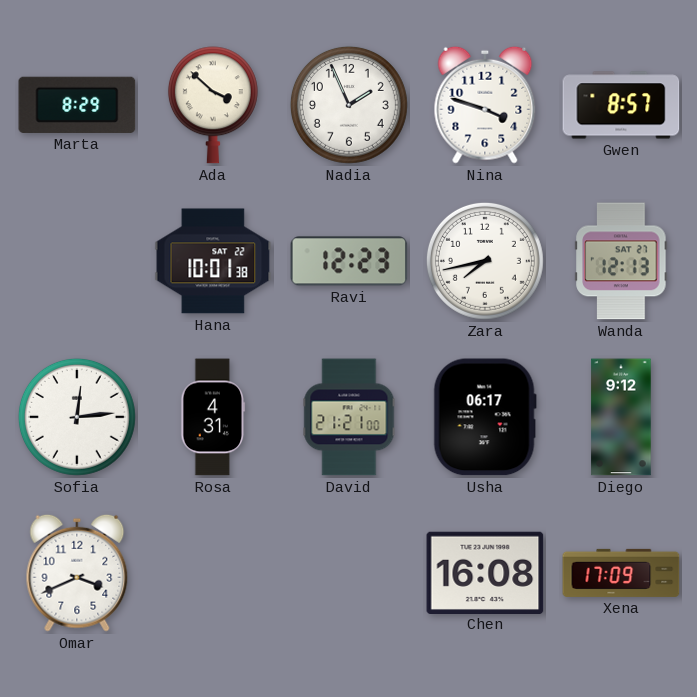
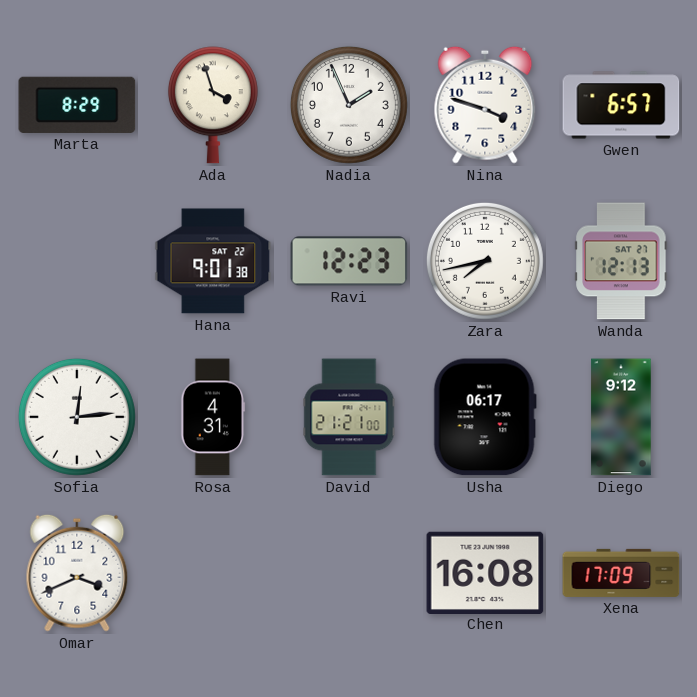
Ada: 3:52 -> 3:57
Gwen: 8:57 -> 6:57
Hana: 10:01 -> 9:01
